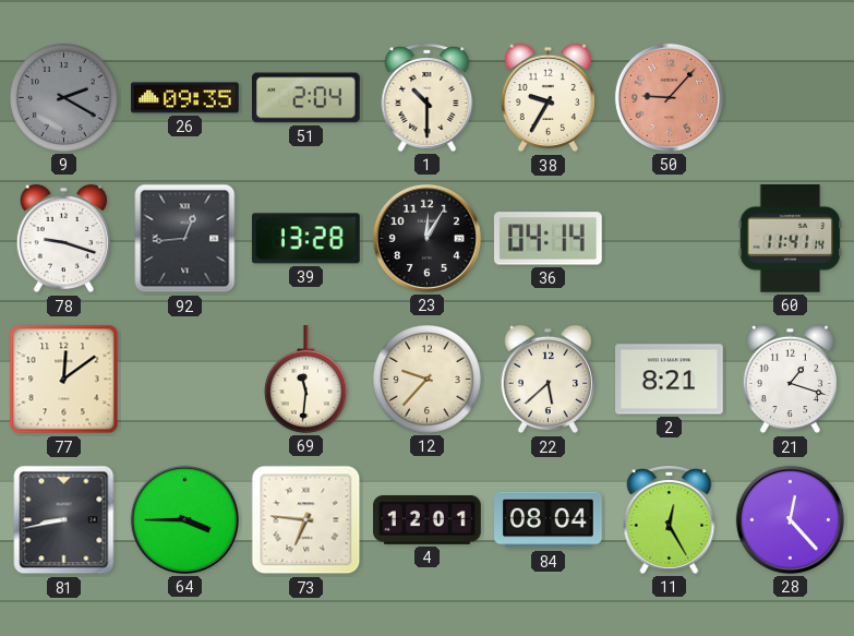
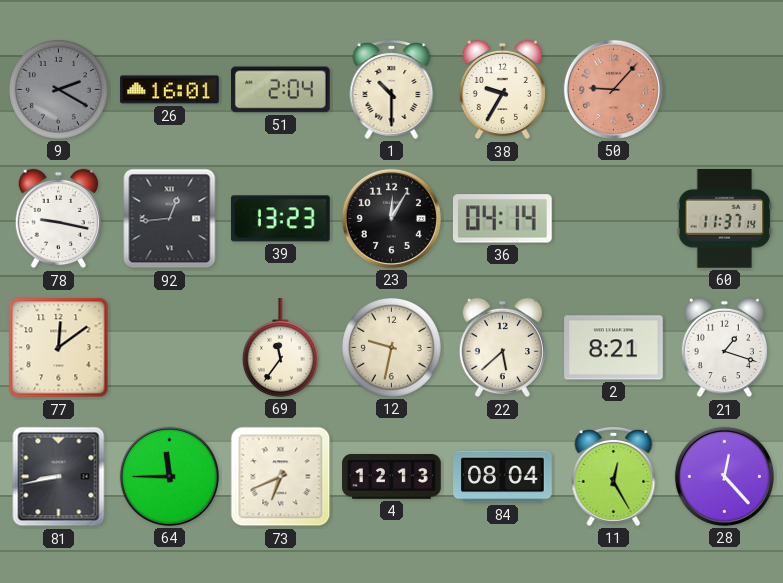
26: 09:35 -> 16:01
78: 9:18 -> 9:17
39: 13:28 -> 13:23
60: 11:41 -> 11:37
69: 11:31 -> 11:36
12: 9:37 -> 9:32
64: 3:45 -> 11:45
73: 6:46 -> 6:41
4: 12:01 -> 12:13
